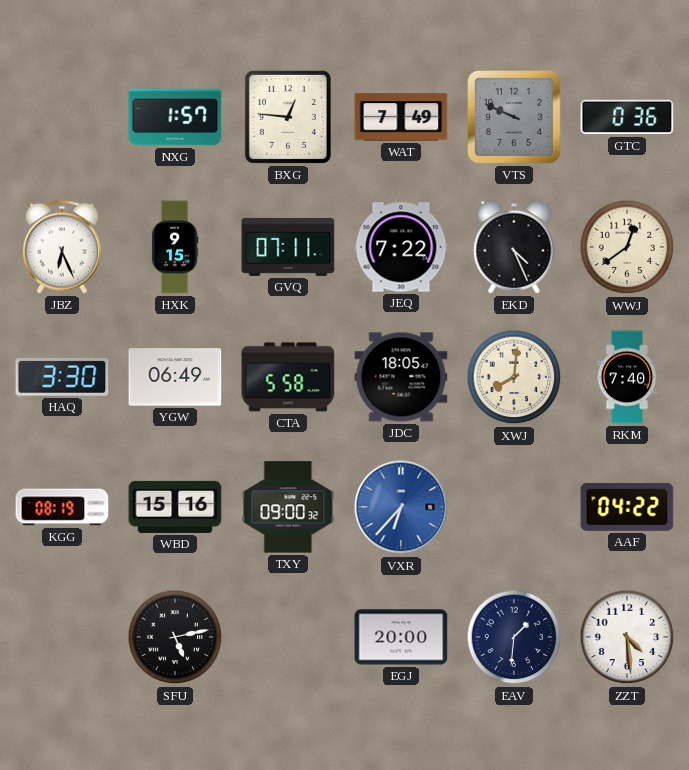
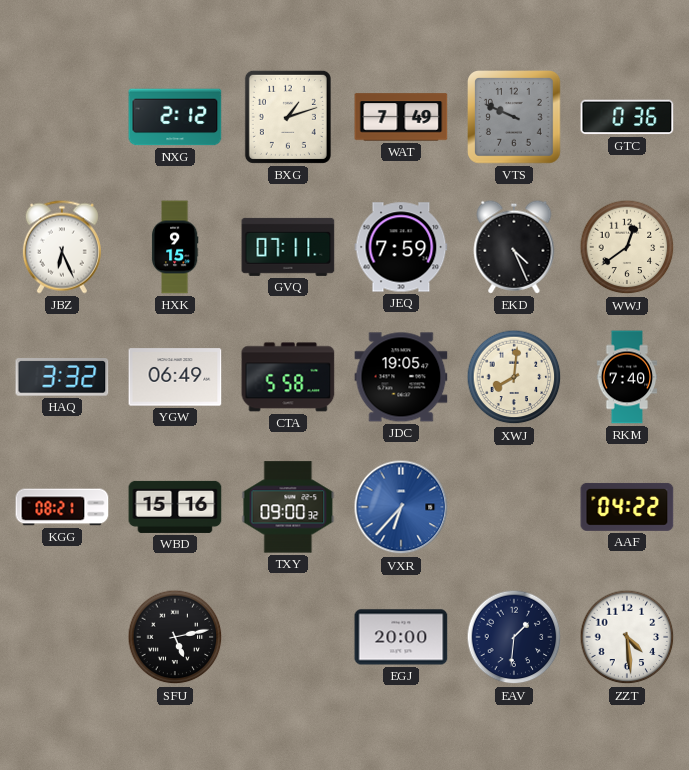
NXG: 1:57 -> 2:12
BXG: 12:46 -> 1:12
JEQ: 7:22 -> 7:59
HAQ: 3:30 -> 3:32
JDC: 18:05 -> 19:05
KGG: 08:19 -> 08:21
